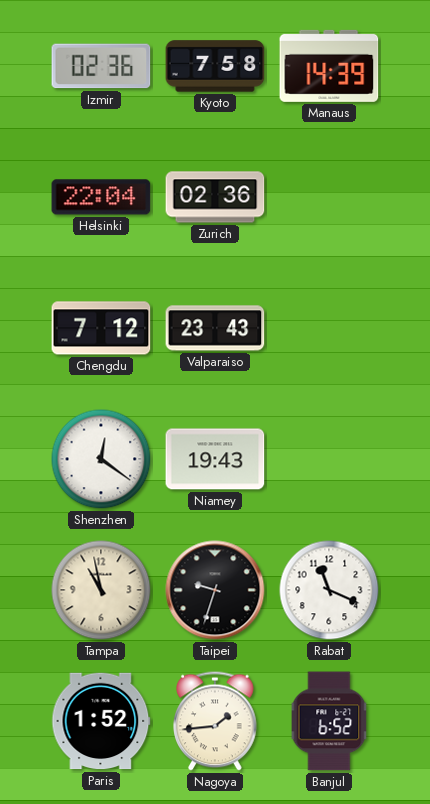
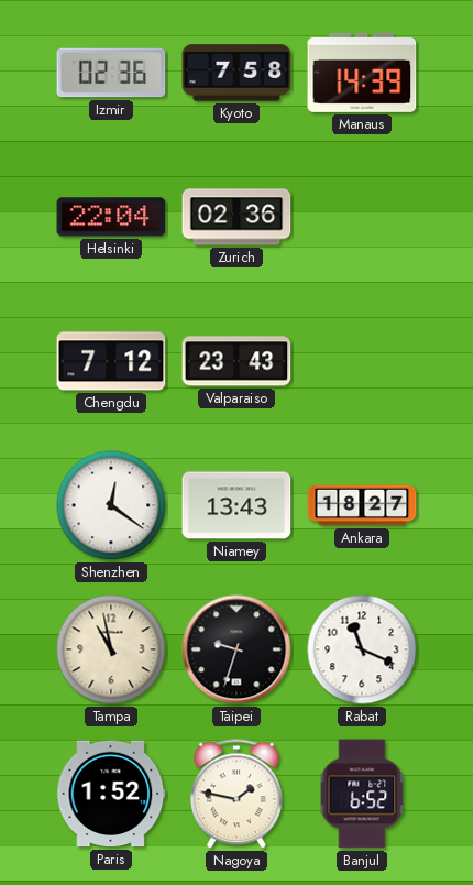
Niamey: 19:43 -> 13:43
Ankara: none -> 18:27
Nagoya: 1:44 -> 1:47
